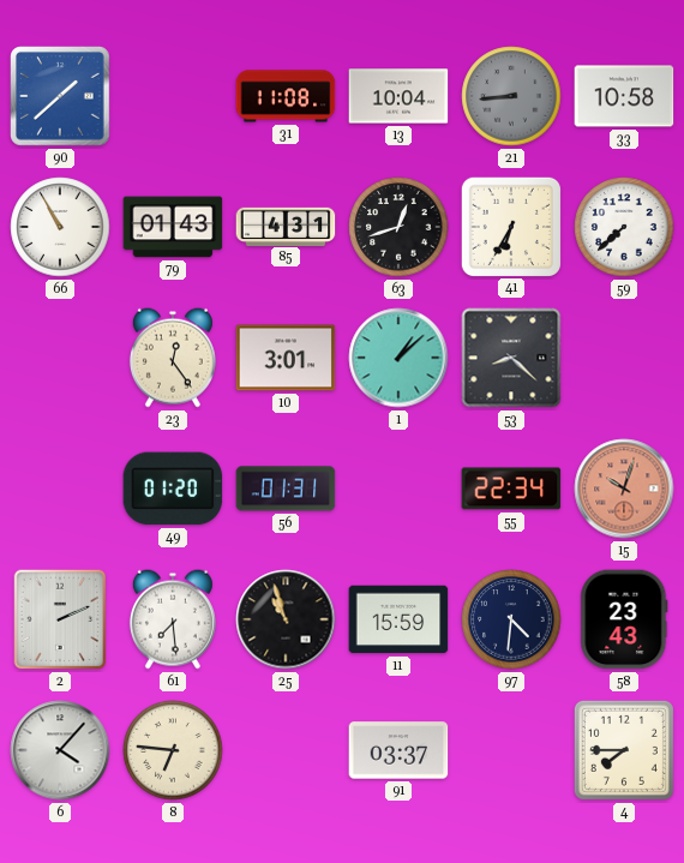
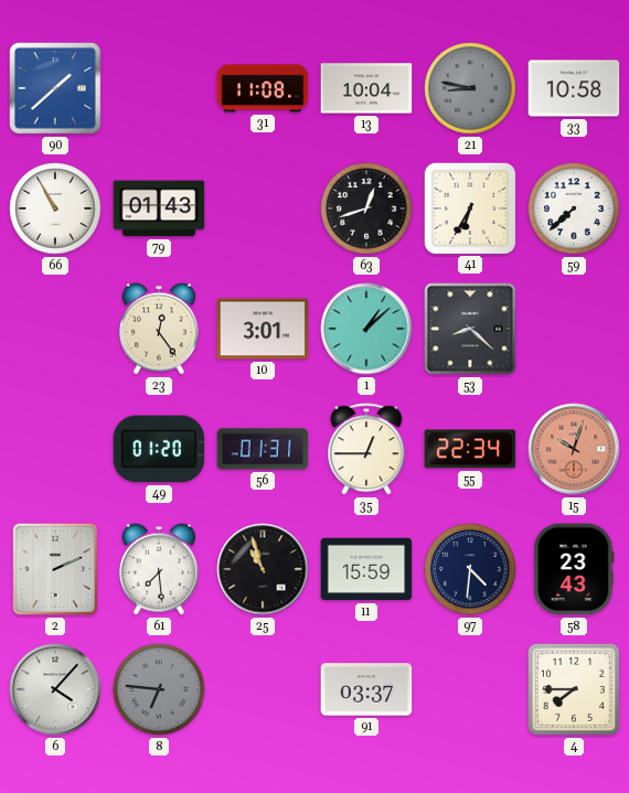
21: 8:44 -> 8:47
85: 4:31 -> none
35: none -> 12:45
8 dial: cream -> grey
